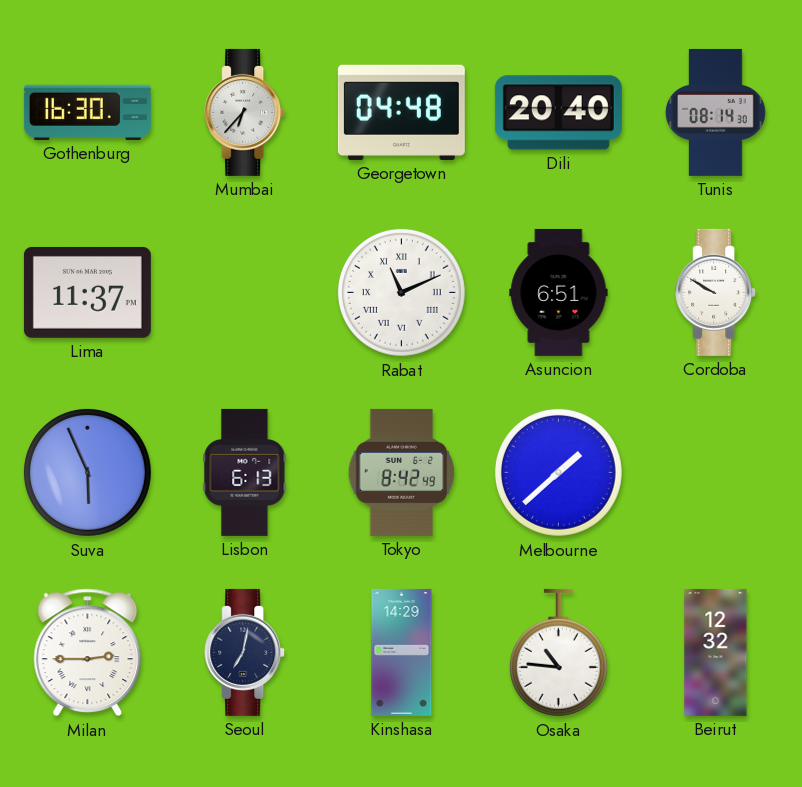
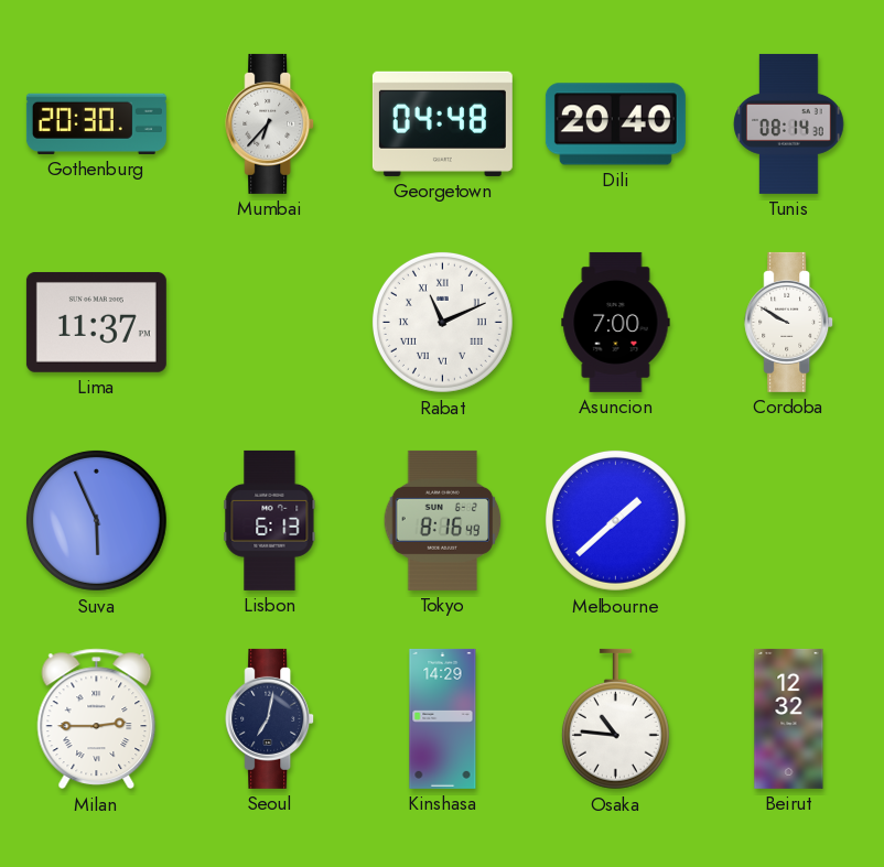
Gothenburg: 16:30 -> 20:30
Asuncion: 6:51 -> 7:00
Tokyo: 8:42 -> 8:16
